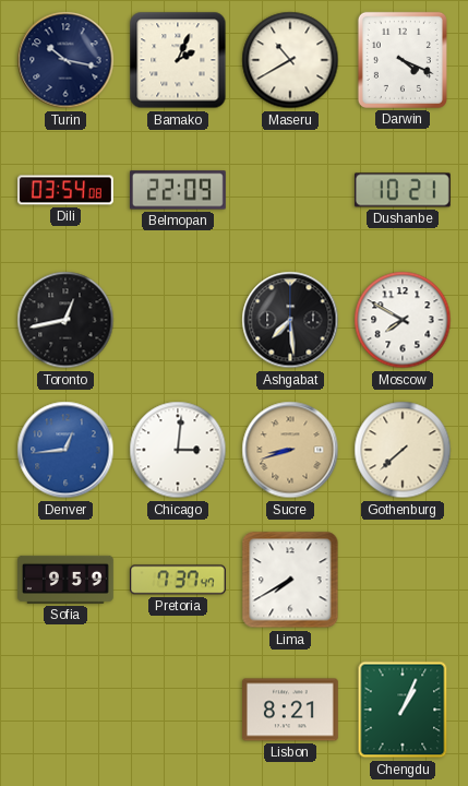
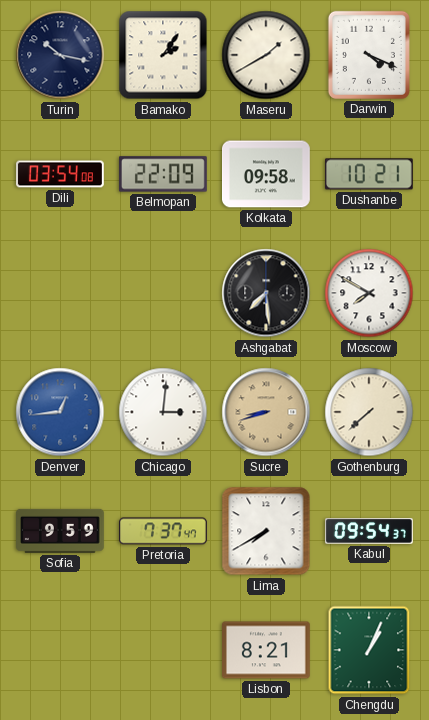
Bamako: 2:04 -> 2:06
Maseru: 10:40 -> 1:40
Kolkata: none -> 09:58
Toronto: 12:43 -> none
Kabul: none -> 09:54
